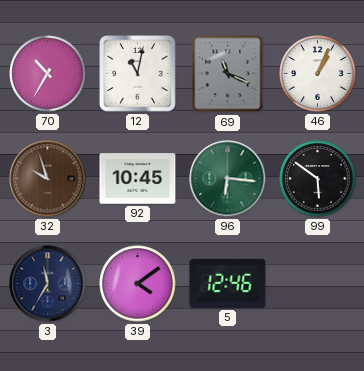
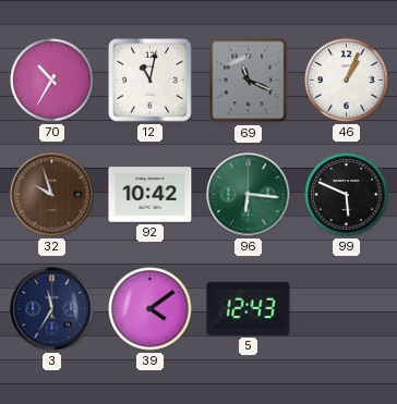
92: 10:45 -> 10:42
99: 5:51 -> 5:49
5: 12:46 -> 12:43
